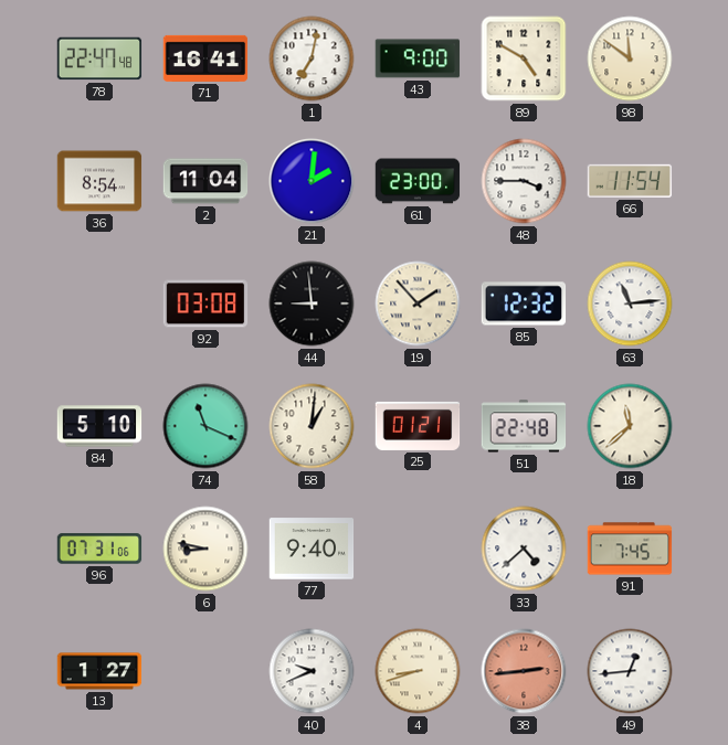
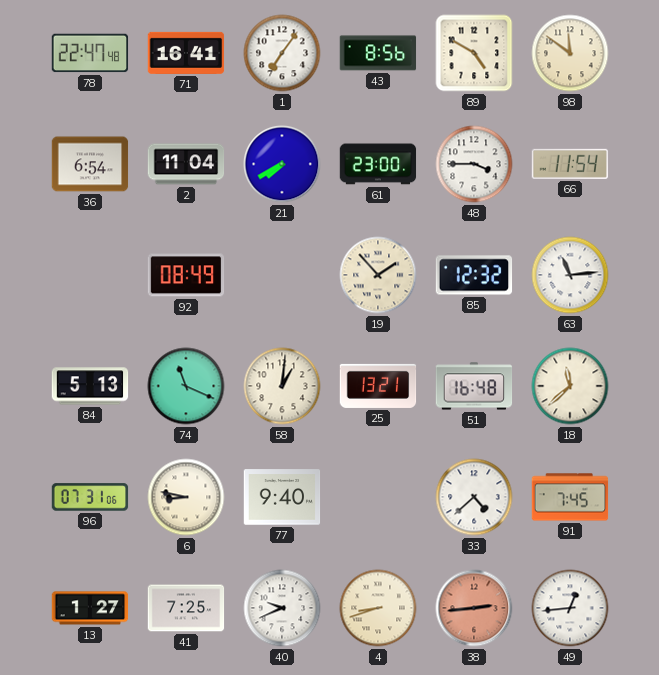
1: 7:02 -> 7:06
43: 9:00 -> 8:56
36: 8:54 -> 6:54
21: 2:01 -> 7:40
92: 03:08 -> 08:49
44: 8:59 -> none
84: 5:10 -> 5:13
25: 01:21 -> 13:21
51: 22:48 -> 16:48
41: none -> 7:25
